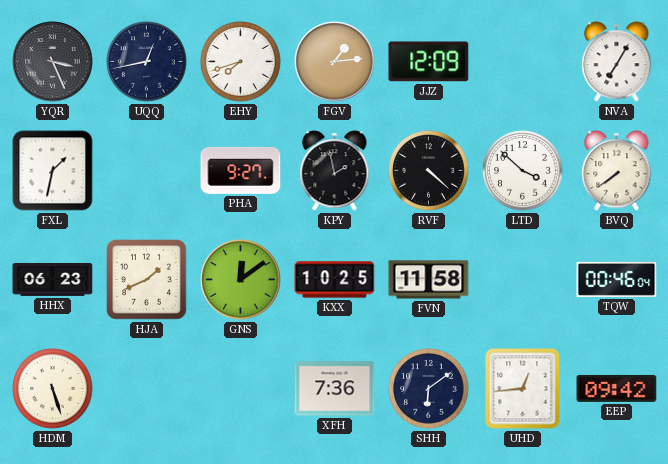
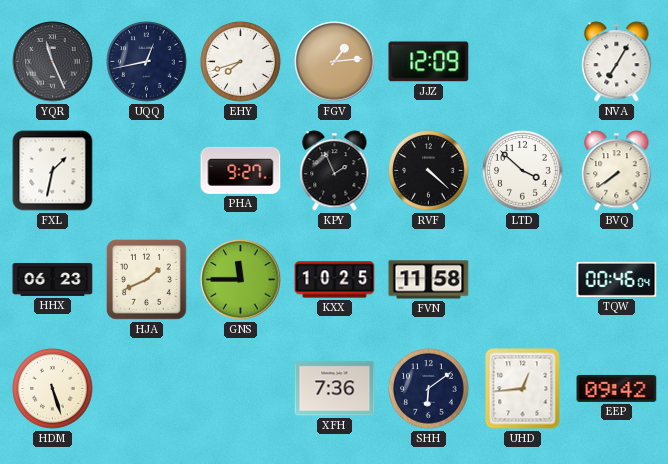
YQR: 3:26 -> 11:26
KPY: 1:58 -> 1:56
GNS: 12:09 -> 11:45
